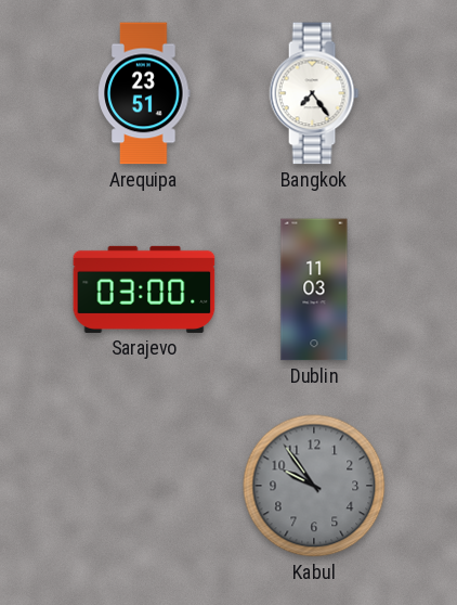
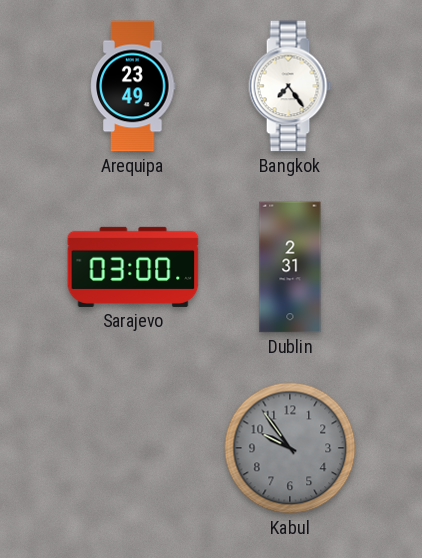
Arequipa: 23:51 -> 23:49
Dublin: 11:03 -> 2:31
